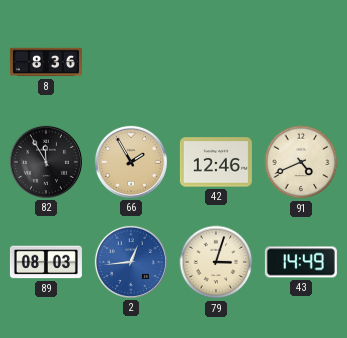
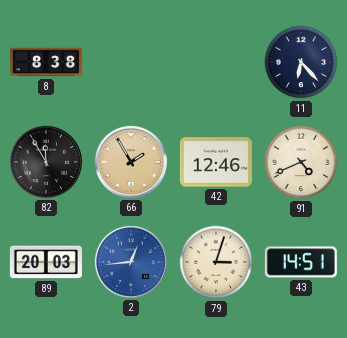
8: 8:36 -> 8:38
11: none -> 6:23
89: 08:03 -> 20:03
43: 14:49 -> 14:51
